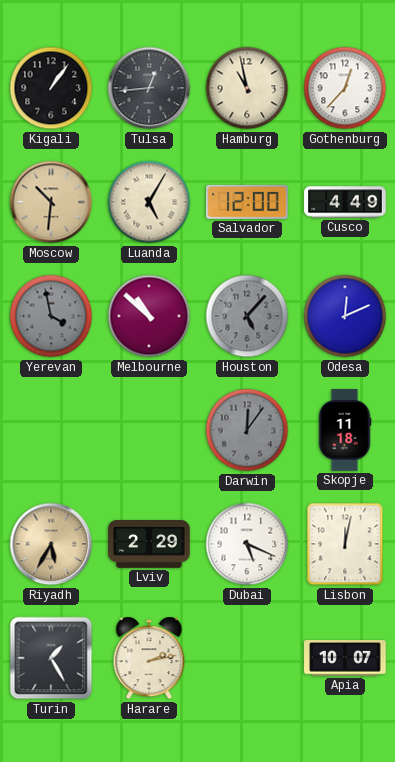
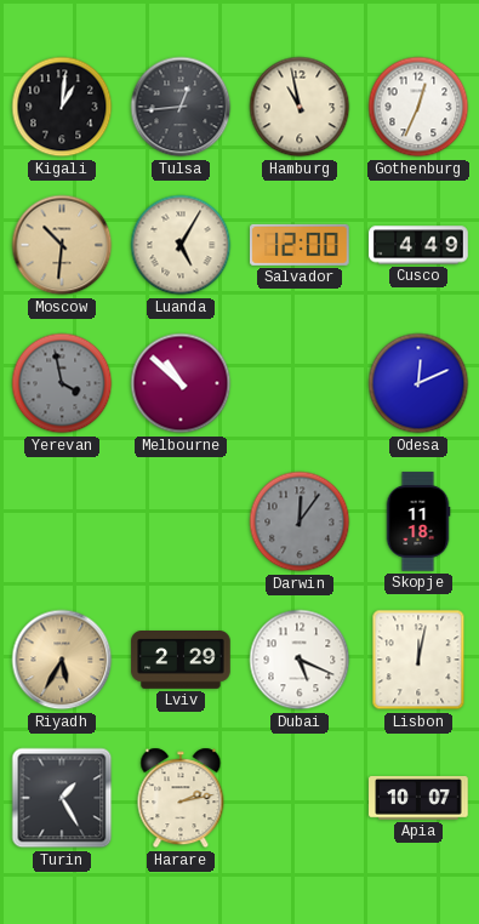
Kigali: 1:06 -> 1:01
Gothenburg: 12:37 -> 12:34
Houston: 5:07 -> none
